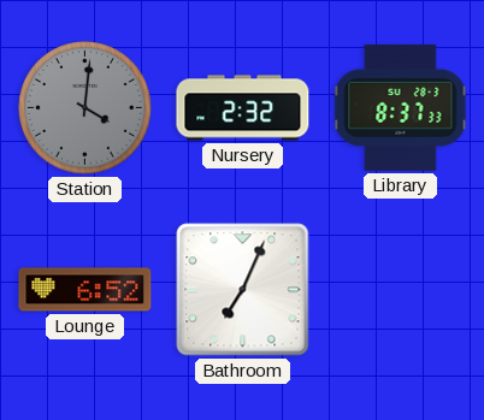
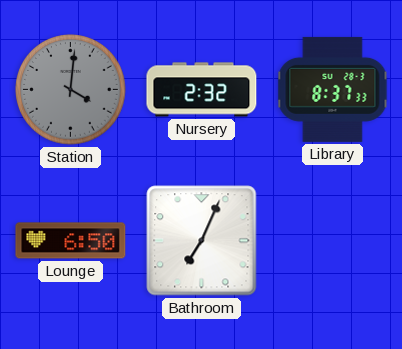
Lounge: 6:52 -> 6:50
